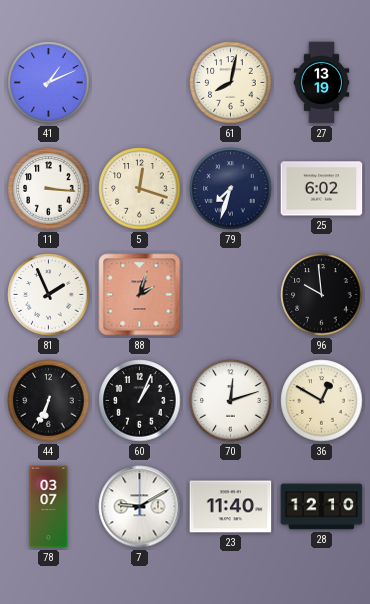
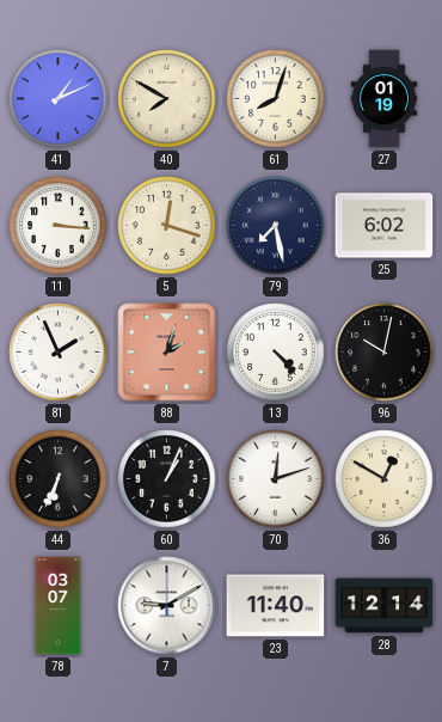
40: none -> 7:50
61: 8:02 -> 8:03
27: 13:19 -> 01:19
79: 7:33 -> 7:28
13: none -> 4:23
96: 9:59 -> 10:02
28: 12:10 -> 12:14
